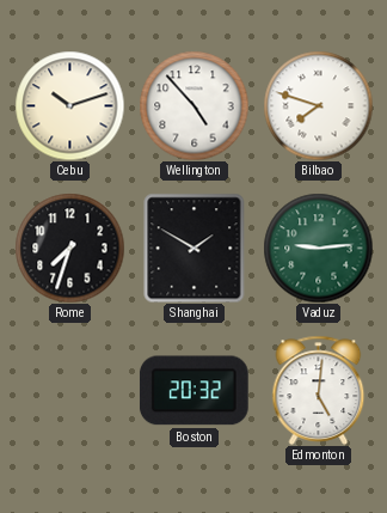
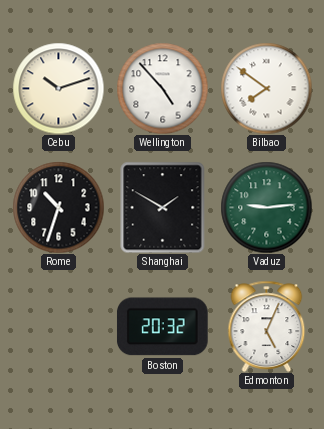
Bilbao: 7:48 -> 7:51
Rome: 7:33 -> 10:33
Edmonton: 5:01 -> 5:04
